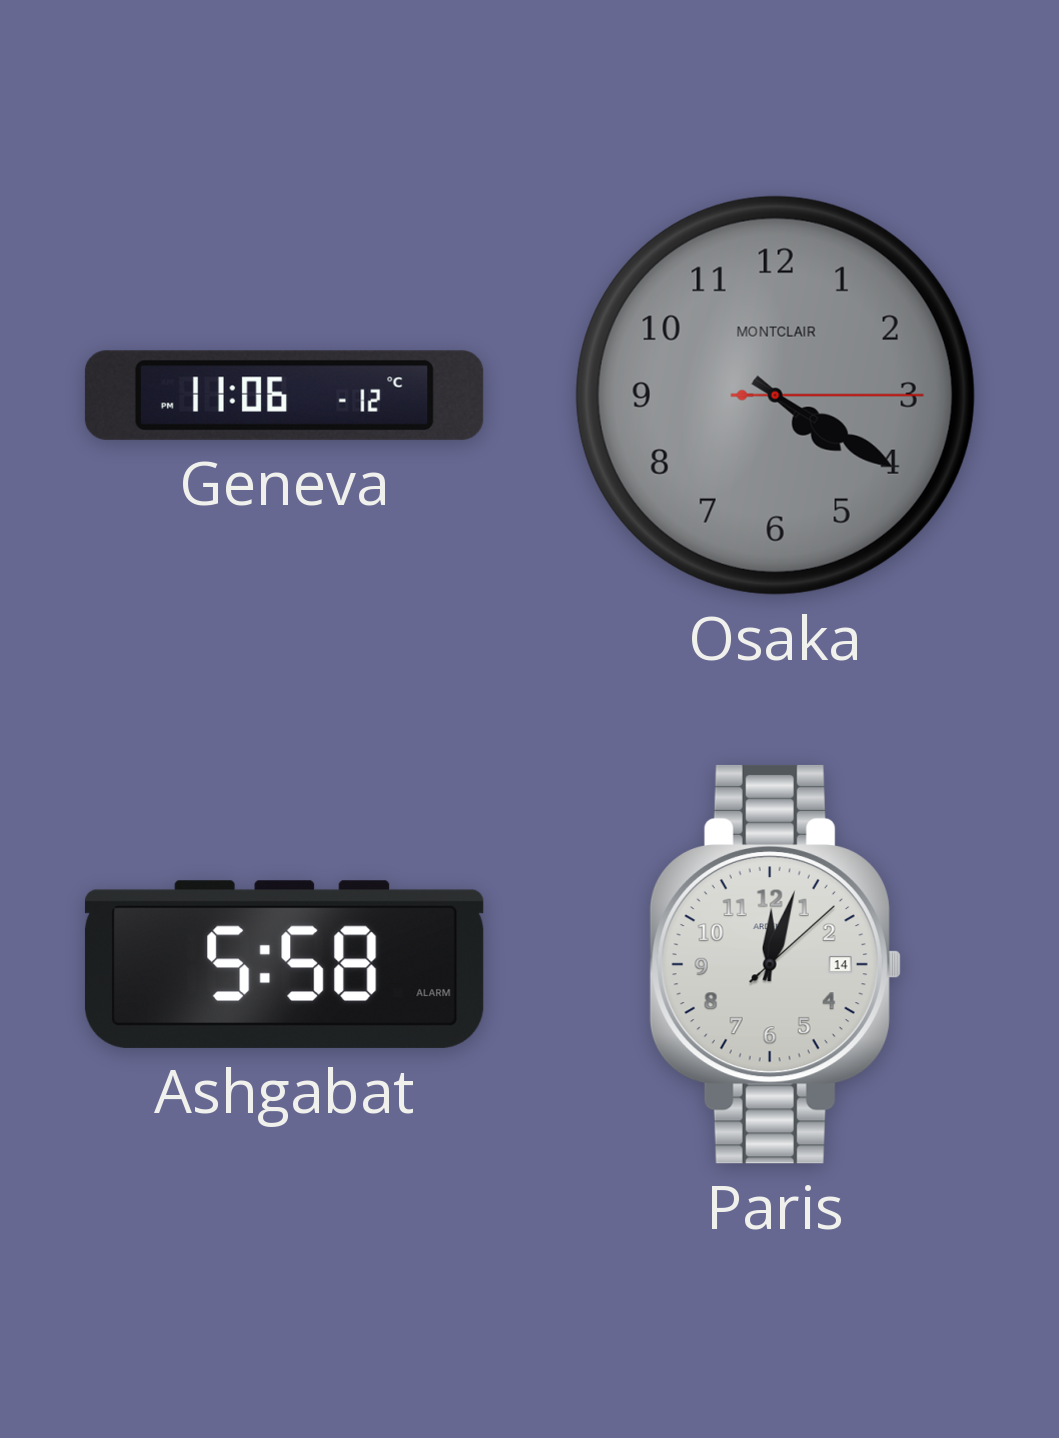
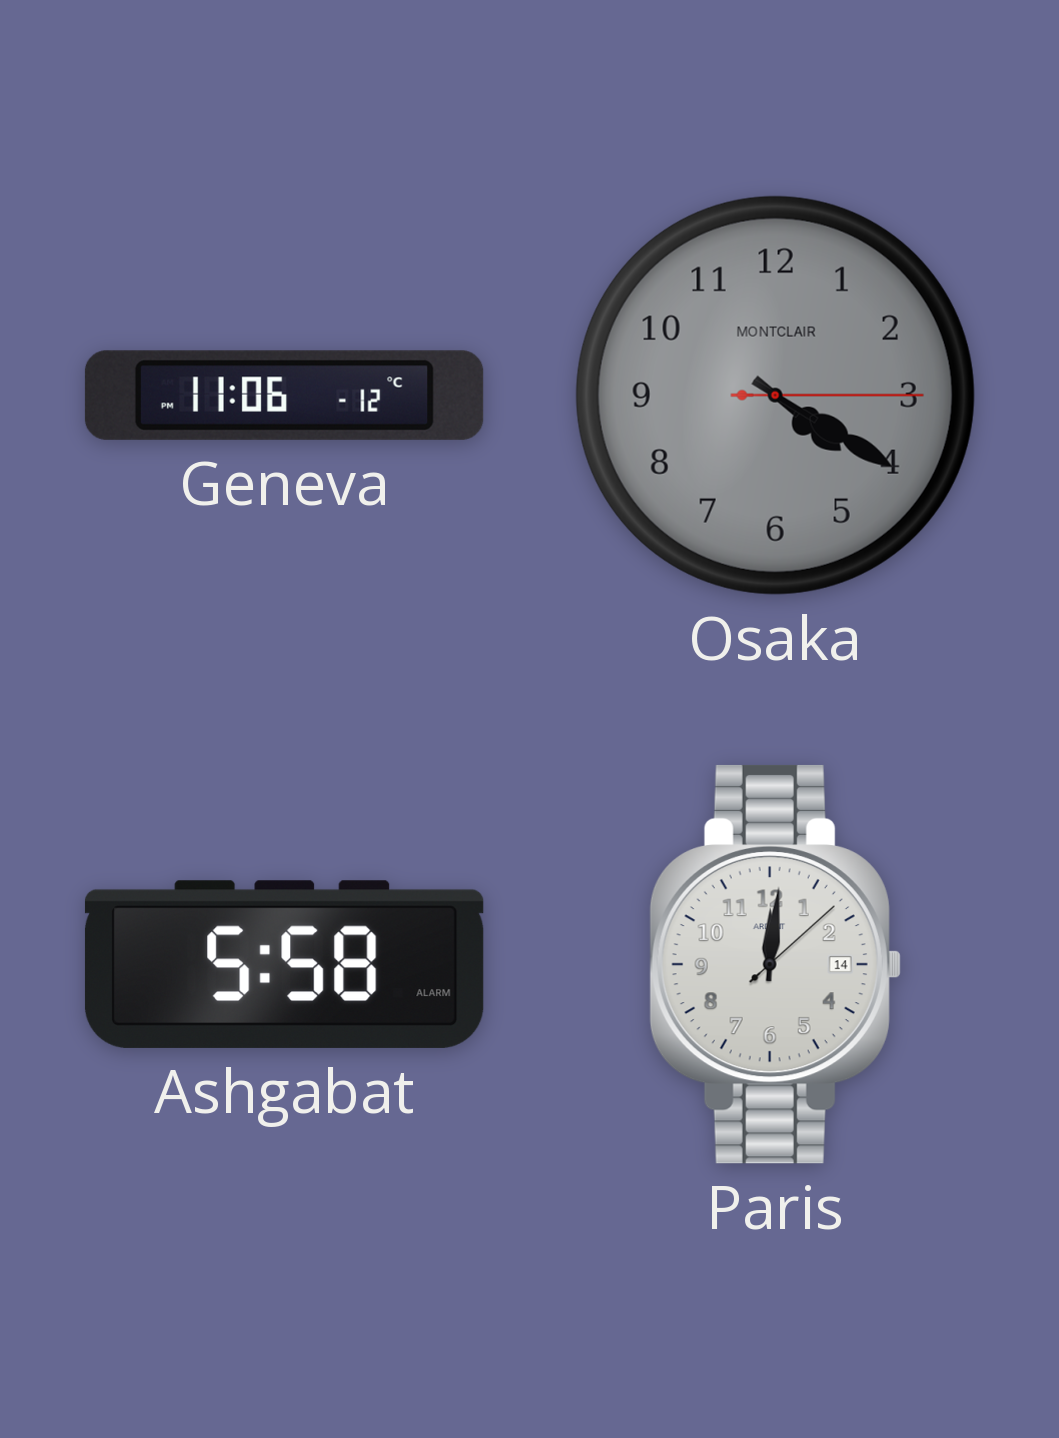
Paris: 12:03 -> 12:01
